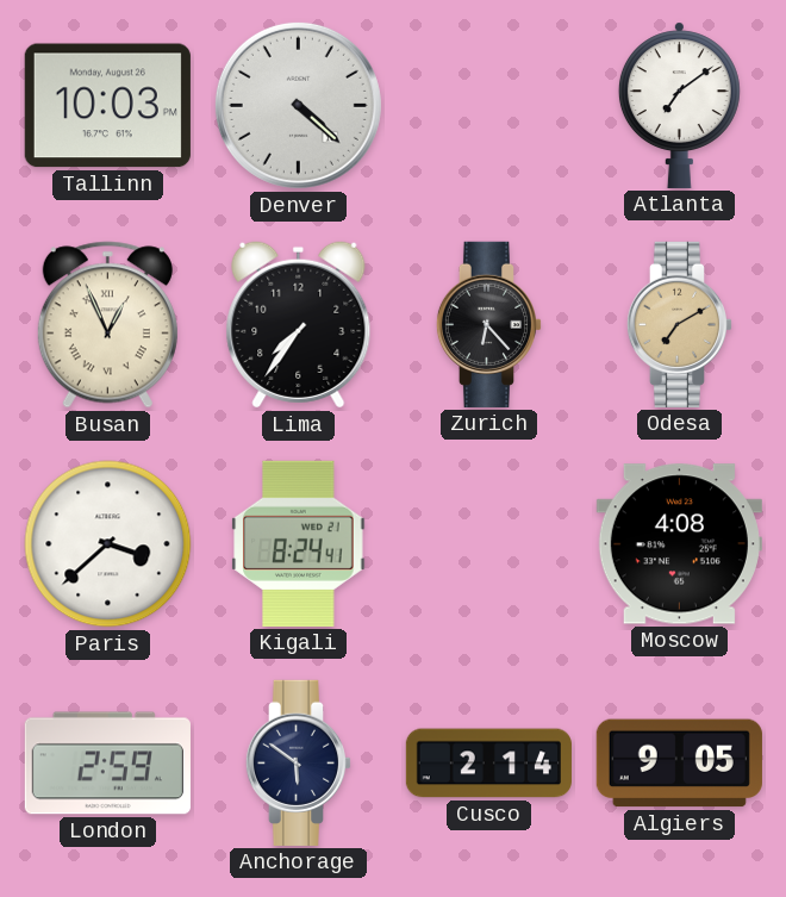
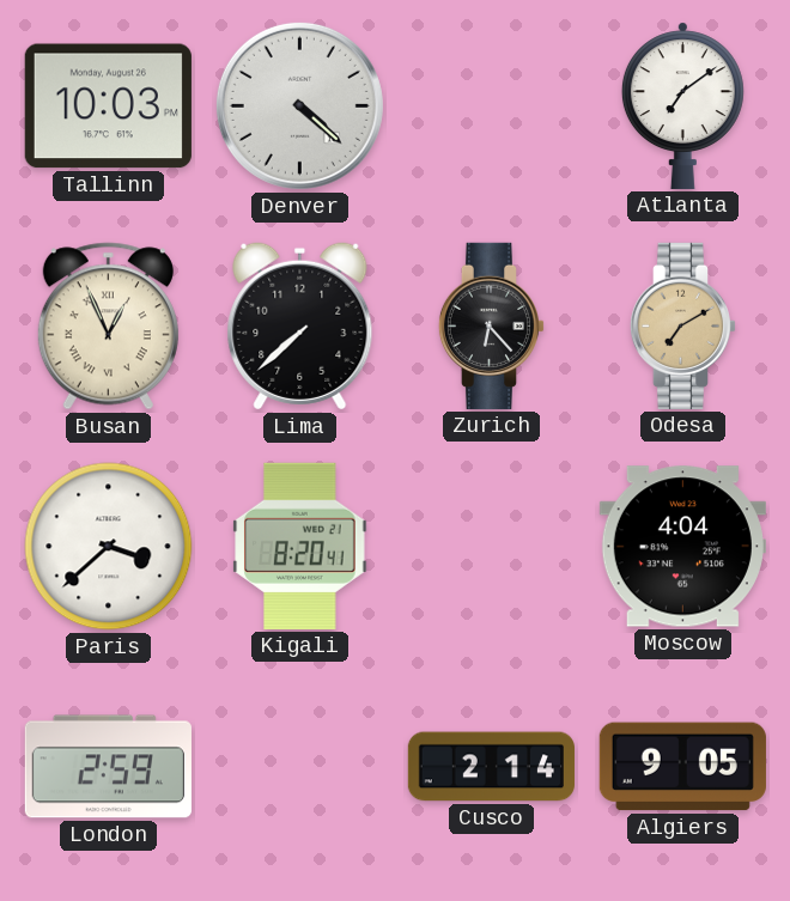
Lima: 7:36 -> 7:38
Kigali: 8:24 -> 8:20
Moscow: 4:08 -> 4:04
Anchorage: 5:51 -> none
